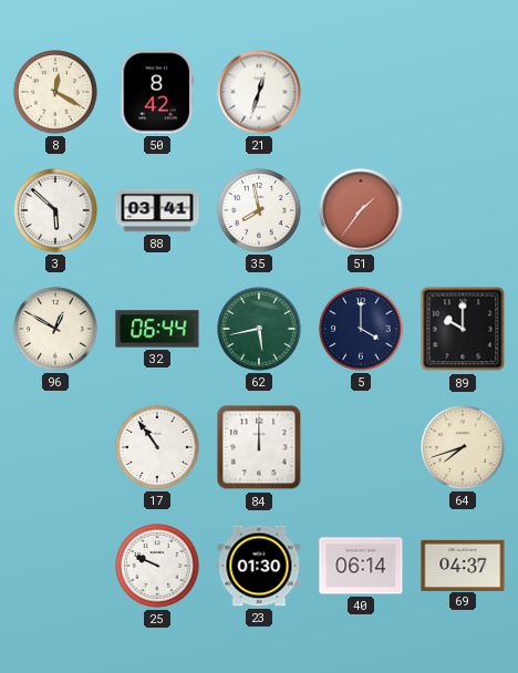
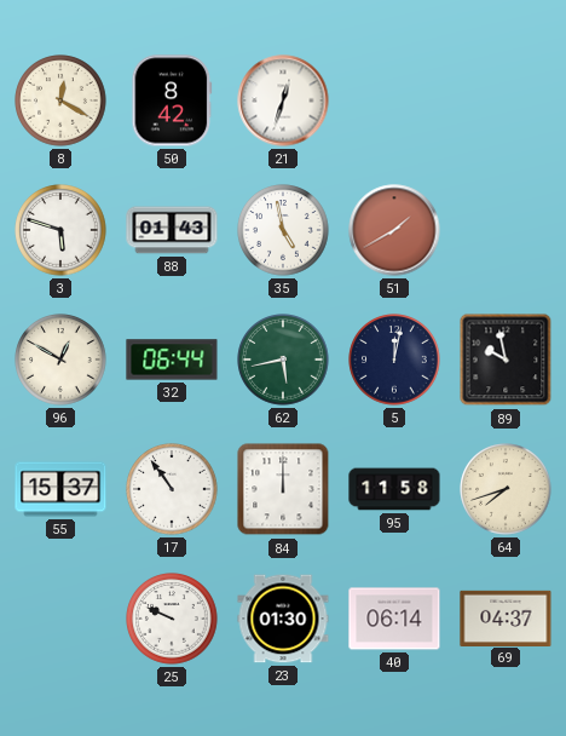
3: 5:52 -> 5:48
88: 03:41 -> 01:43
35: 7:58 -> 4:58
51: 1:36 -> 1:40
5: 4:00 -> 12:02
89: 10:00 -> 9:58
55: none -> 15:37
95: none -> 11:58
